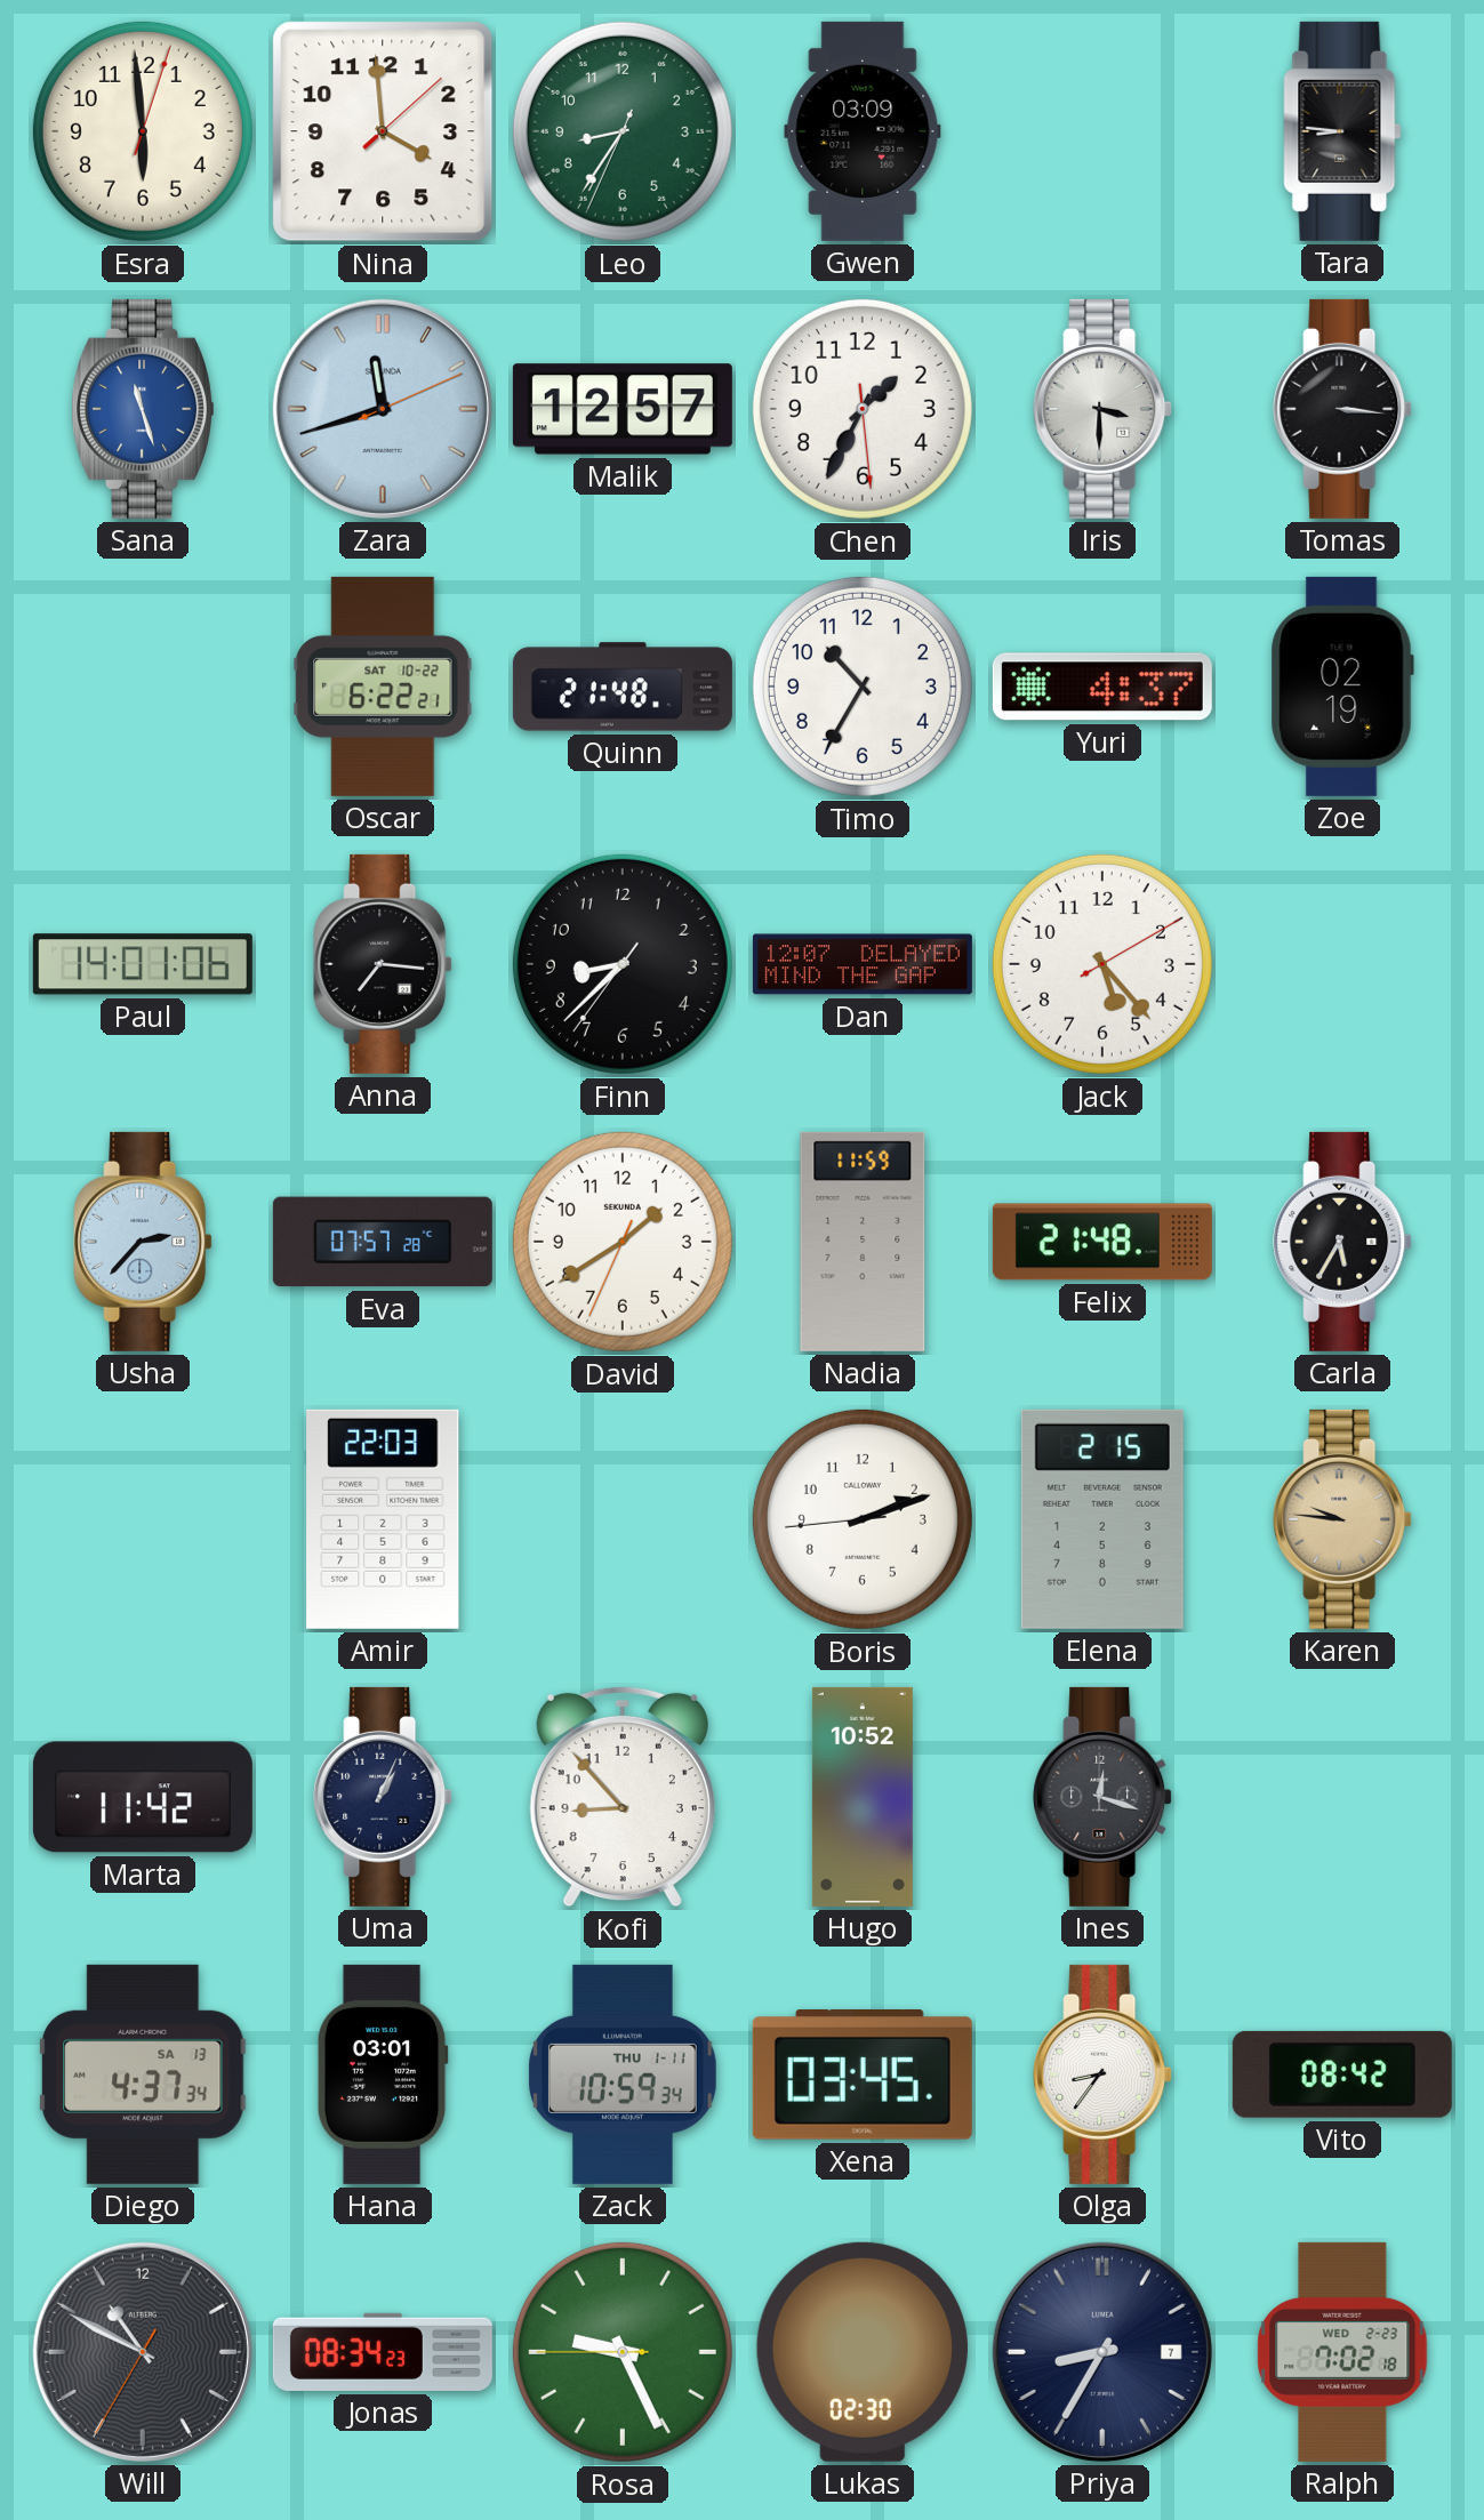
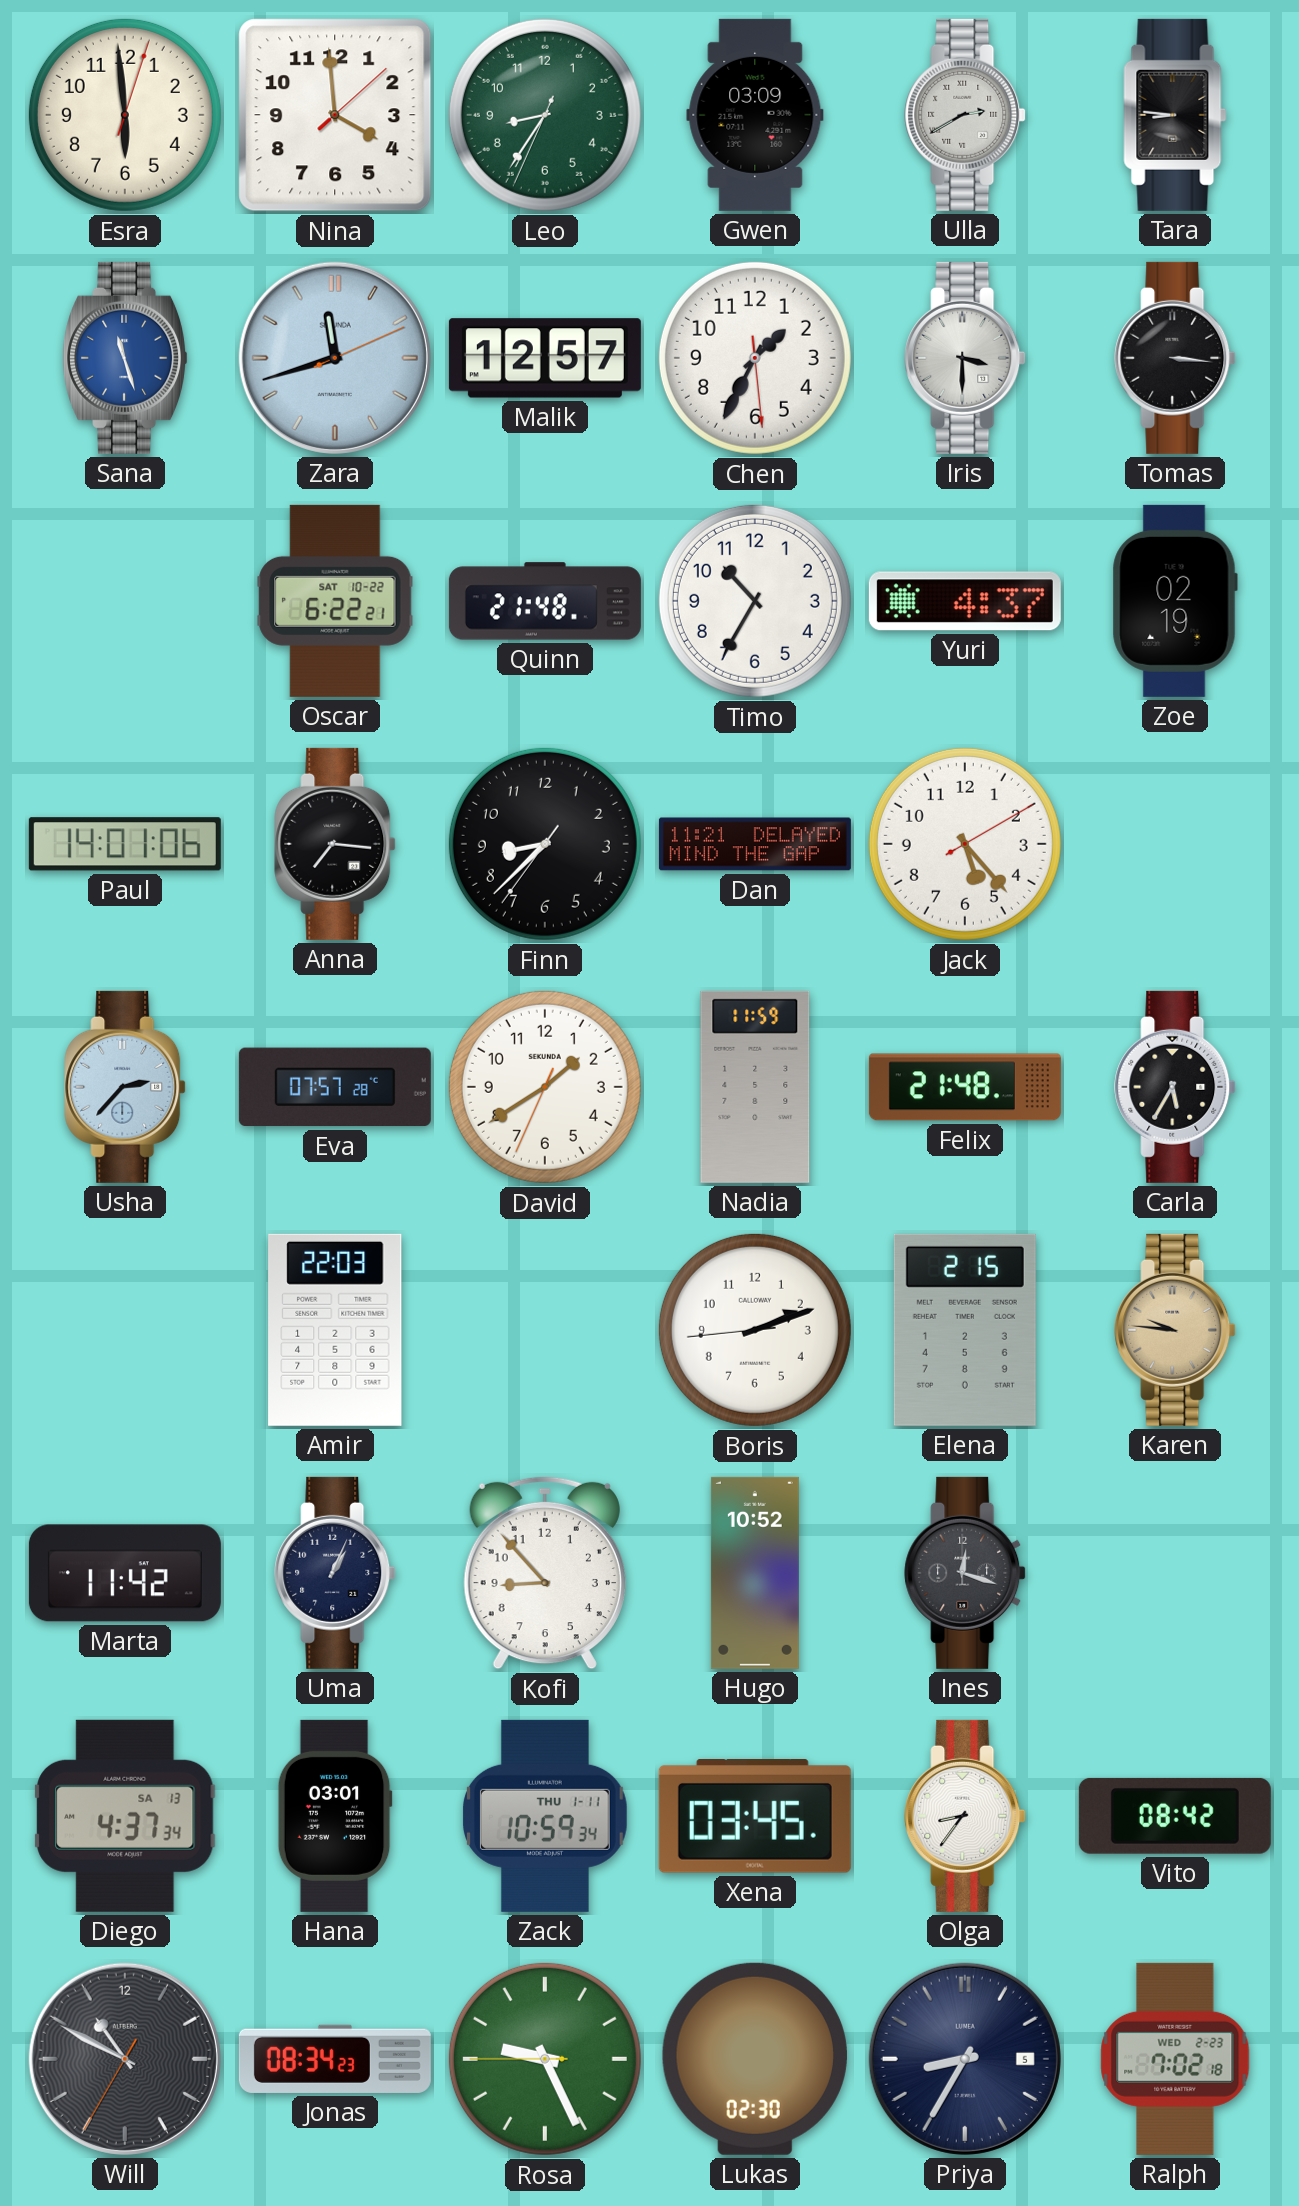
Ulla: none -> 2:40
Dan: 12:07 -> 11:21
Priya date: 7 -> 5
